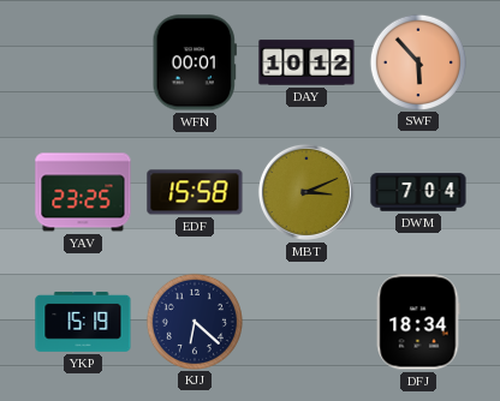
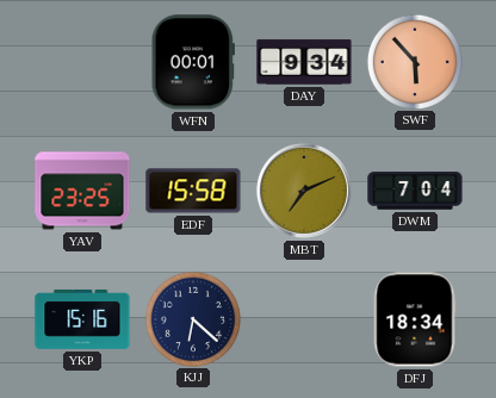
DAY: 10:12 -> 9:34
MBT: 3:11 -> 7:11
YKP: 15:19 -> 15:16
